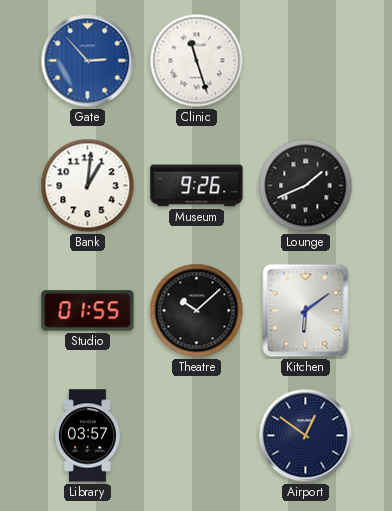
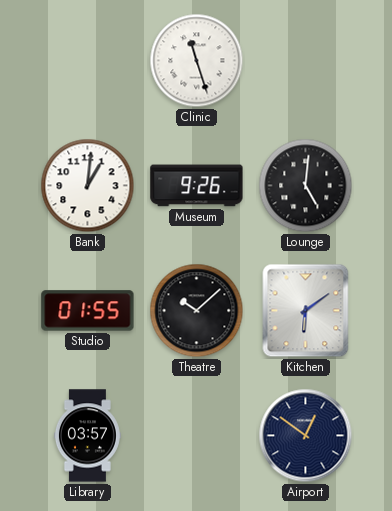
Gate: 2:53 -> none
Lounge: 1:41 -> 5:01
